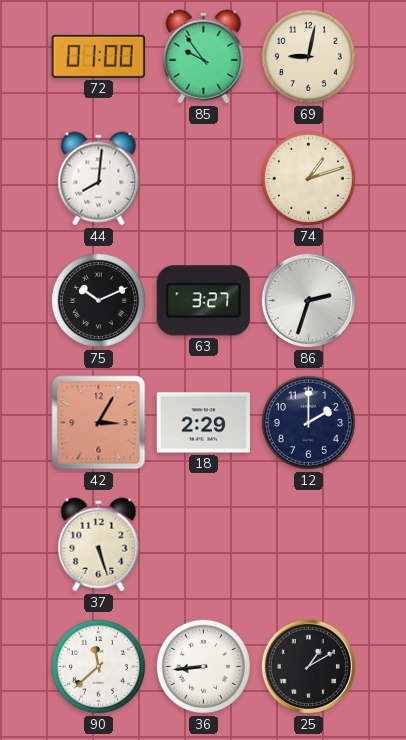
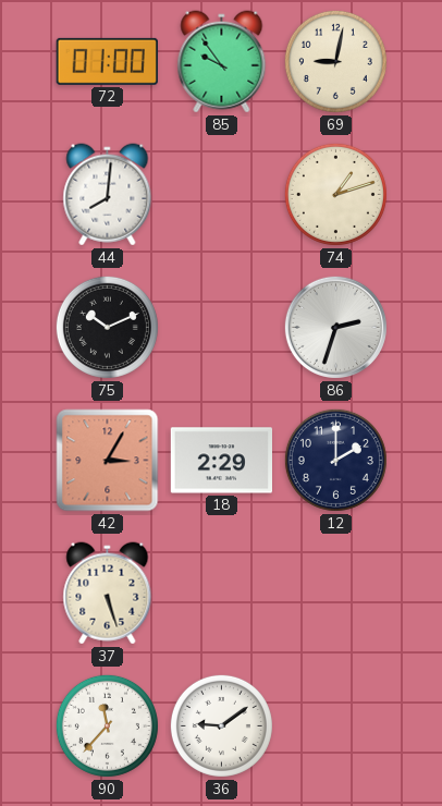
63: 3:27 -> none
90: 11:38 -> 11:37
36: 8:44 -> 9:09
25: 1:10 -> none
